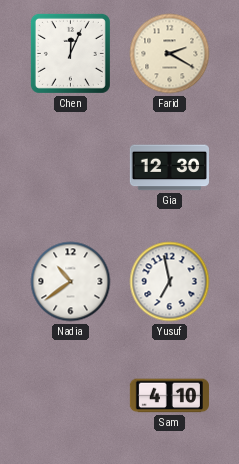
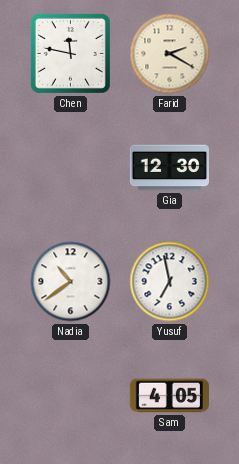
Chen: 12:04 -> 11:47
Sam: 4:10 -> 4:05
